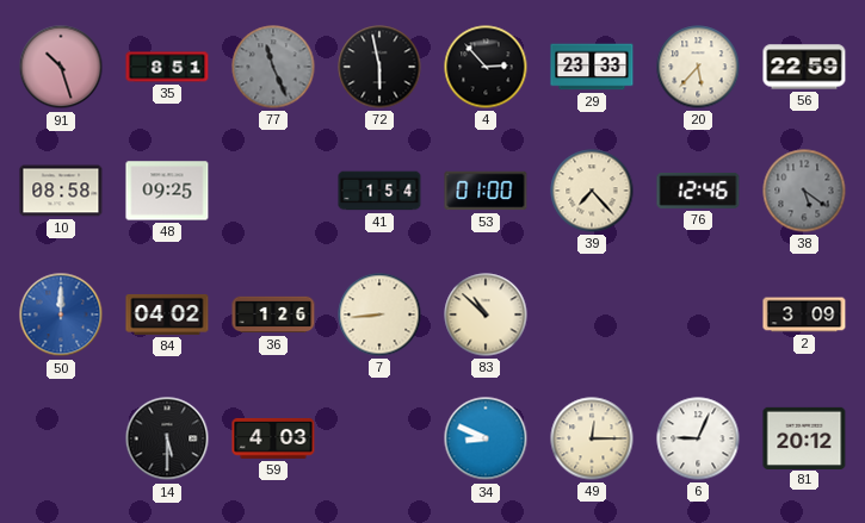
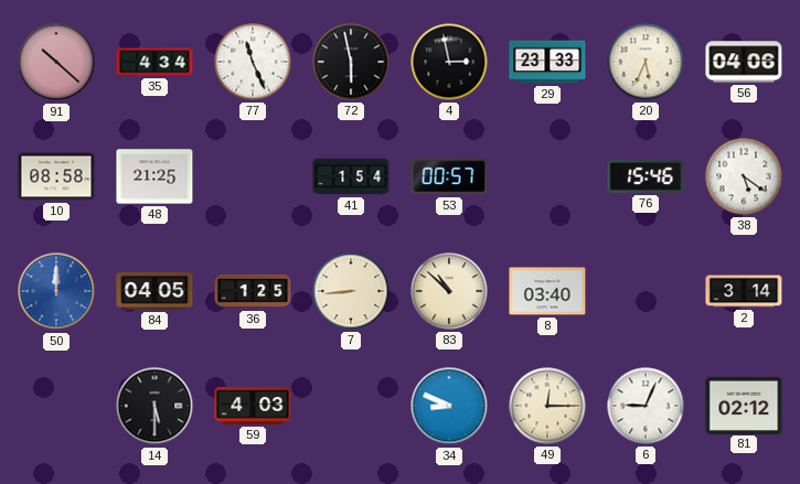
91: 10:27 -> 10:22
35: 8:51 -> 4:34
77 dial: grey -> white
4: 2:53 -> 2:58
20: 5:37 -> 5:34
56: 22:59 -> 04:06
48: 09:25 -> 21:25
53: 01:00 -> 00:57
39: 7:23 -> none
76: 12:46 -> 15:46
38 dial: grey -> white
84: 04:02 -> 04:05
36: 1:26 -> 1:25
8: none -> 03:40
2: 3:09 -> 3:14
81: 20:12 -> 02:12
